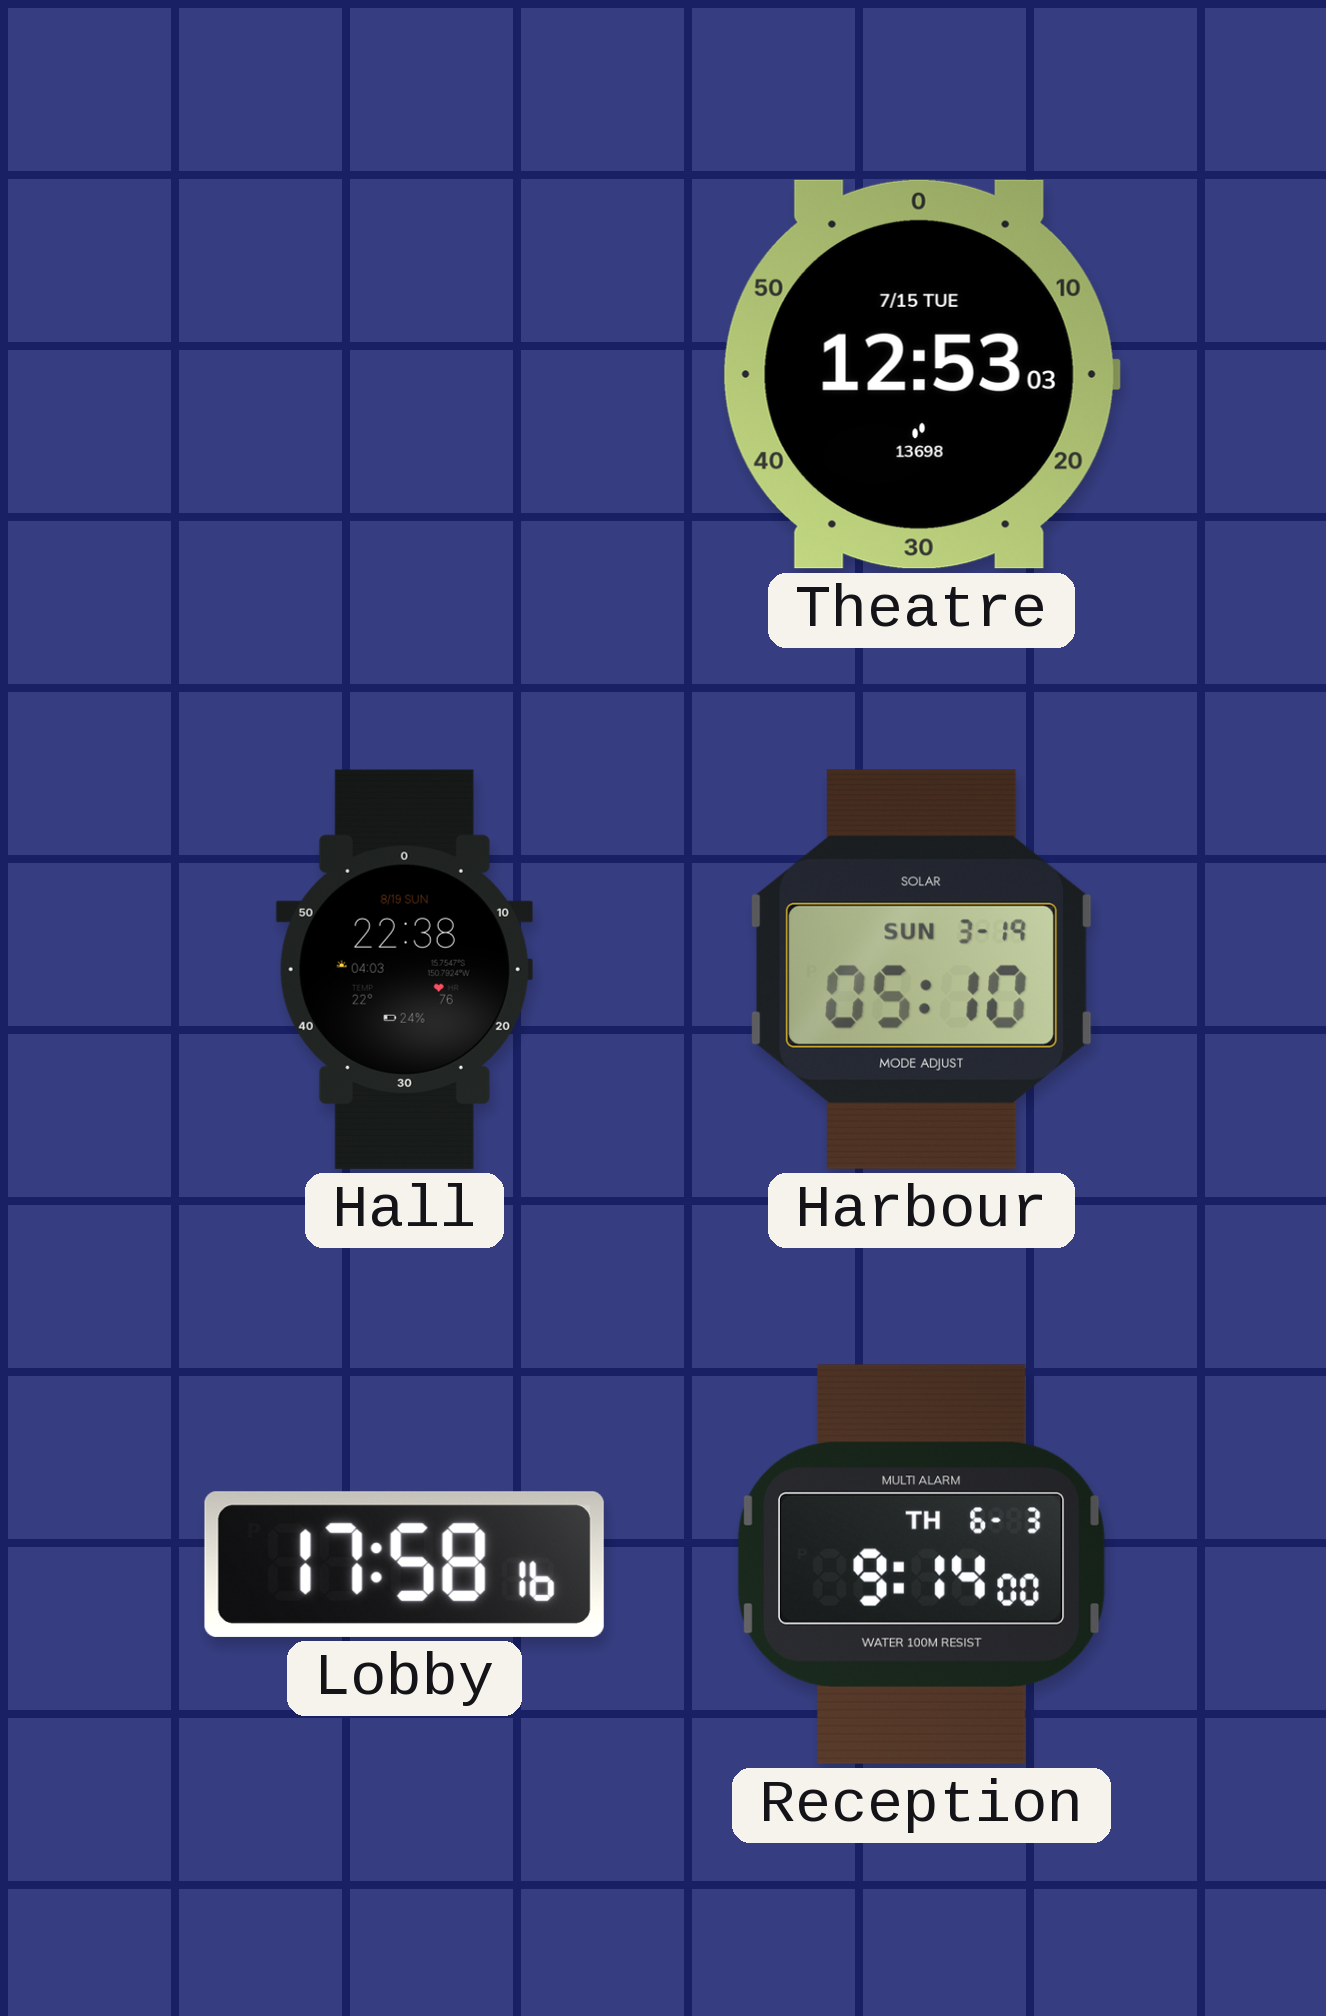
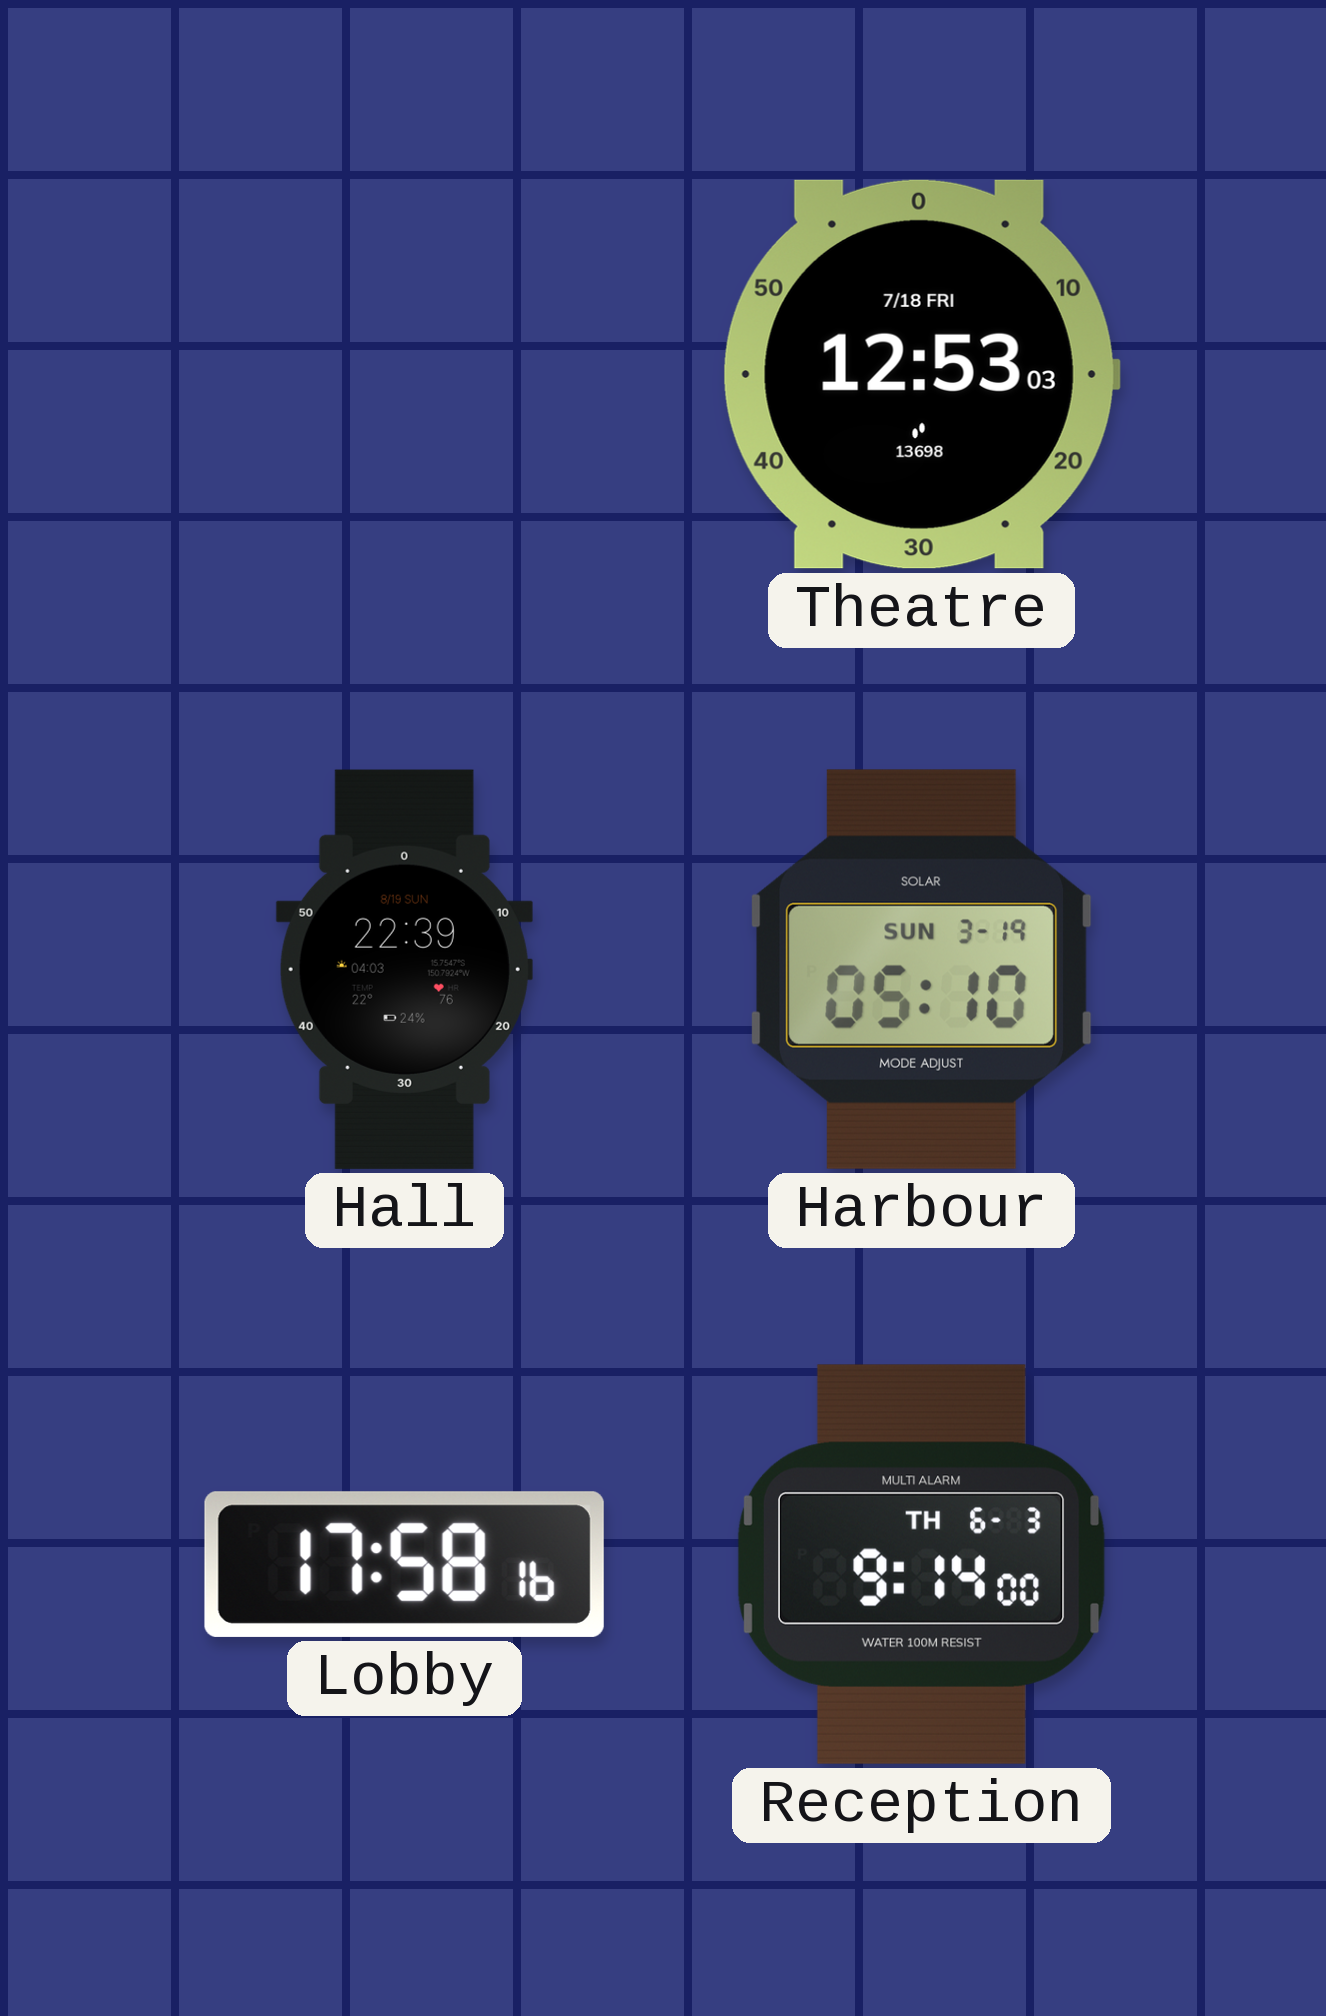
Theatre date: 7/15 TUE -> 7/18 FRI
Hall: 22:38 -> 22:39
